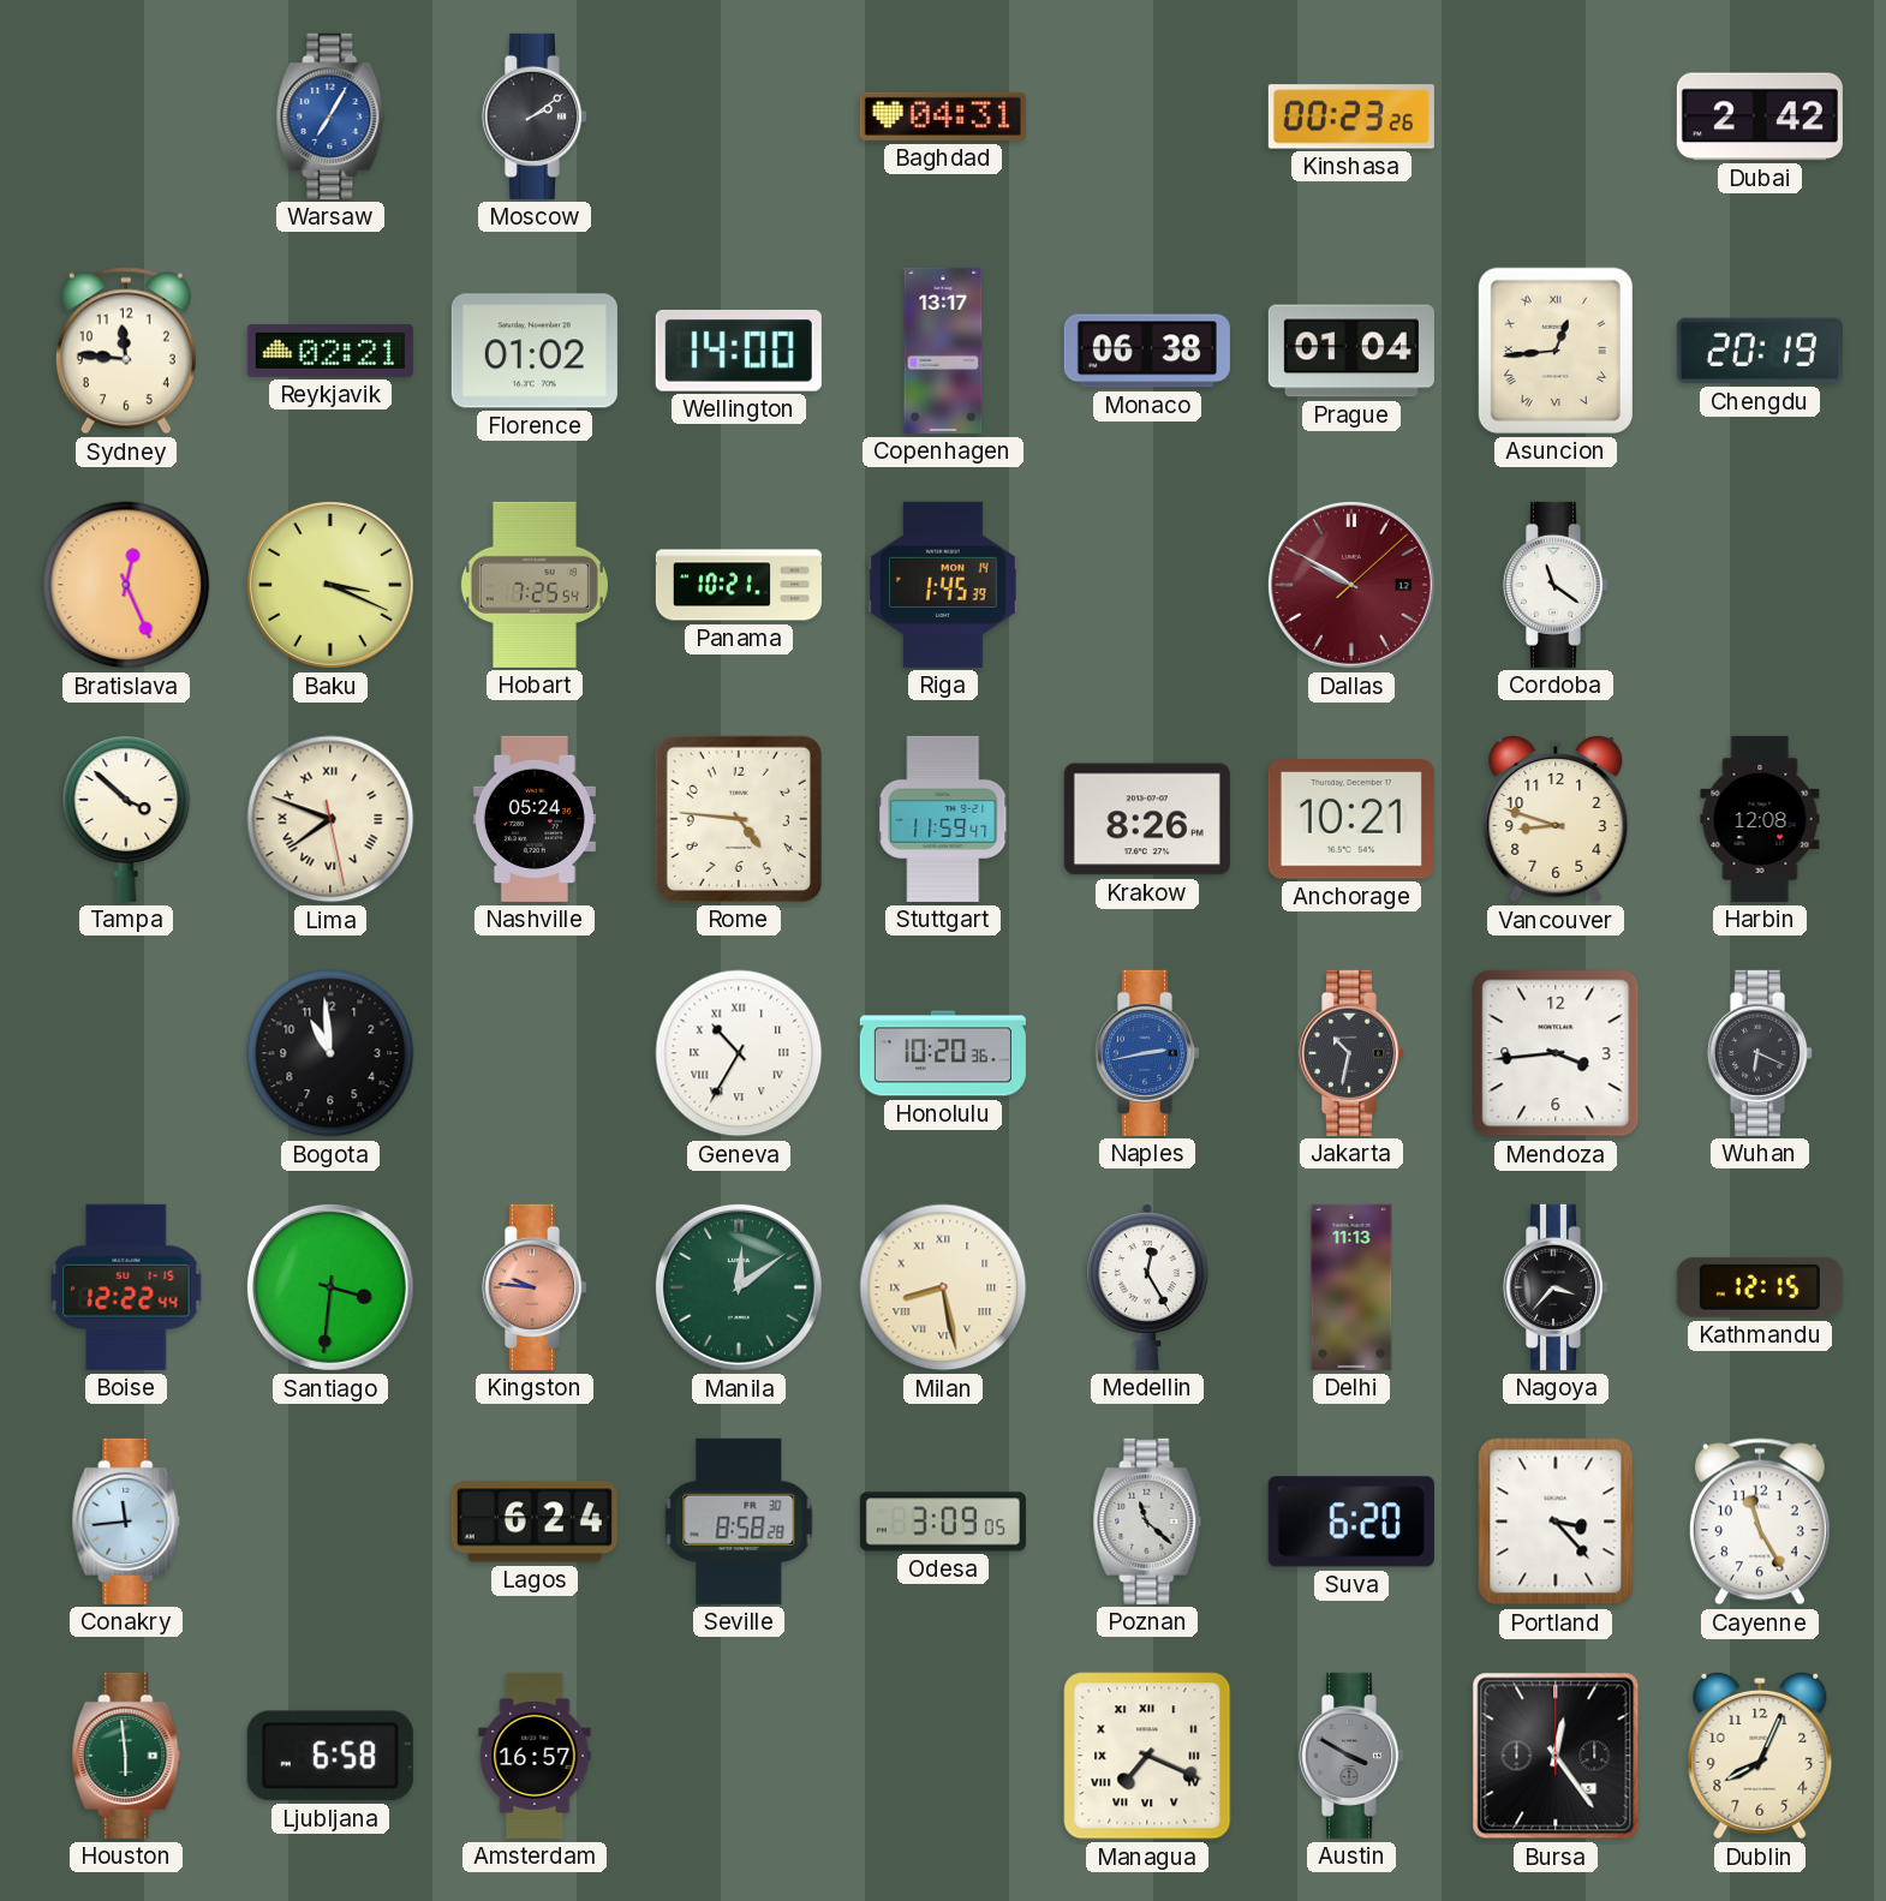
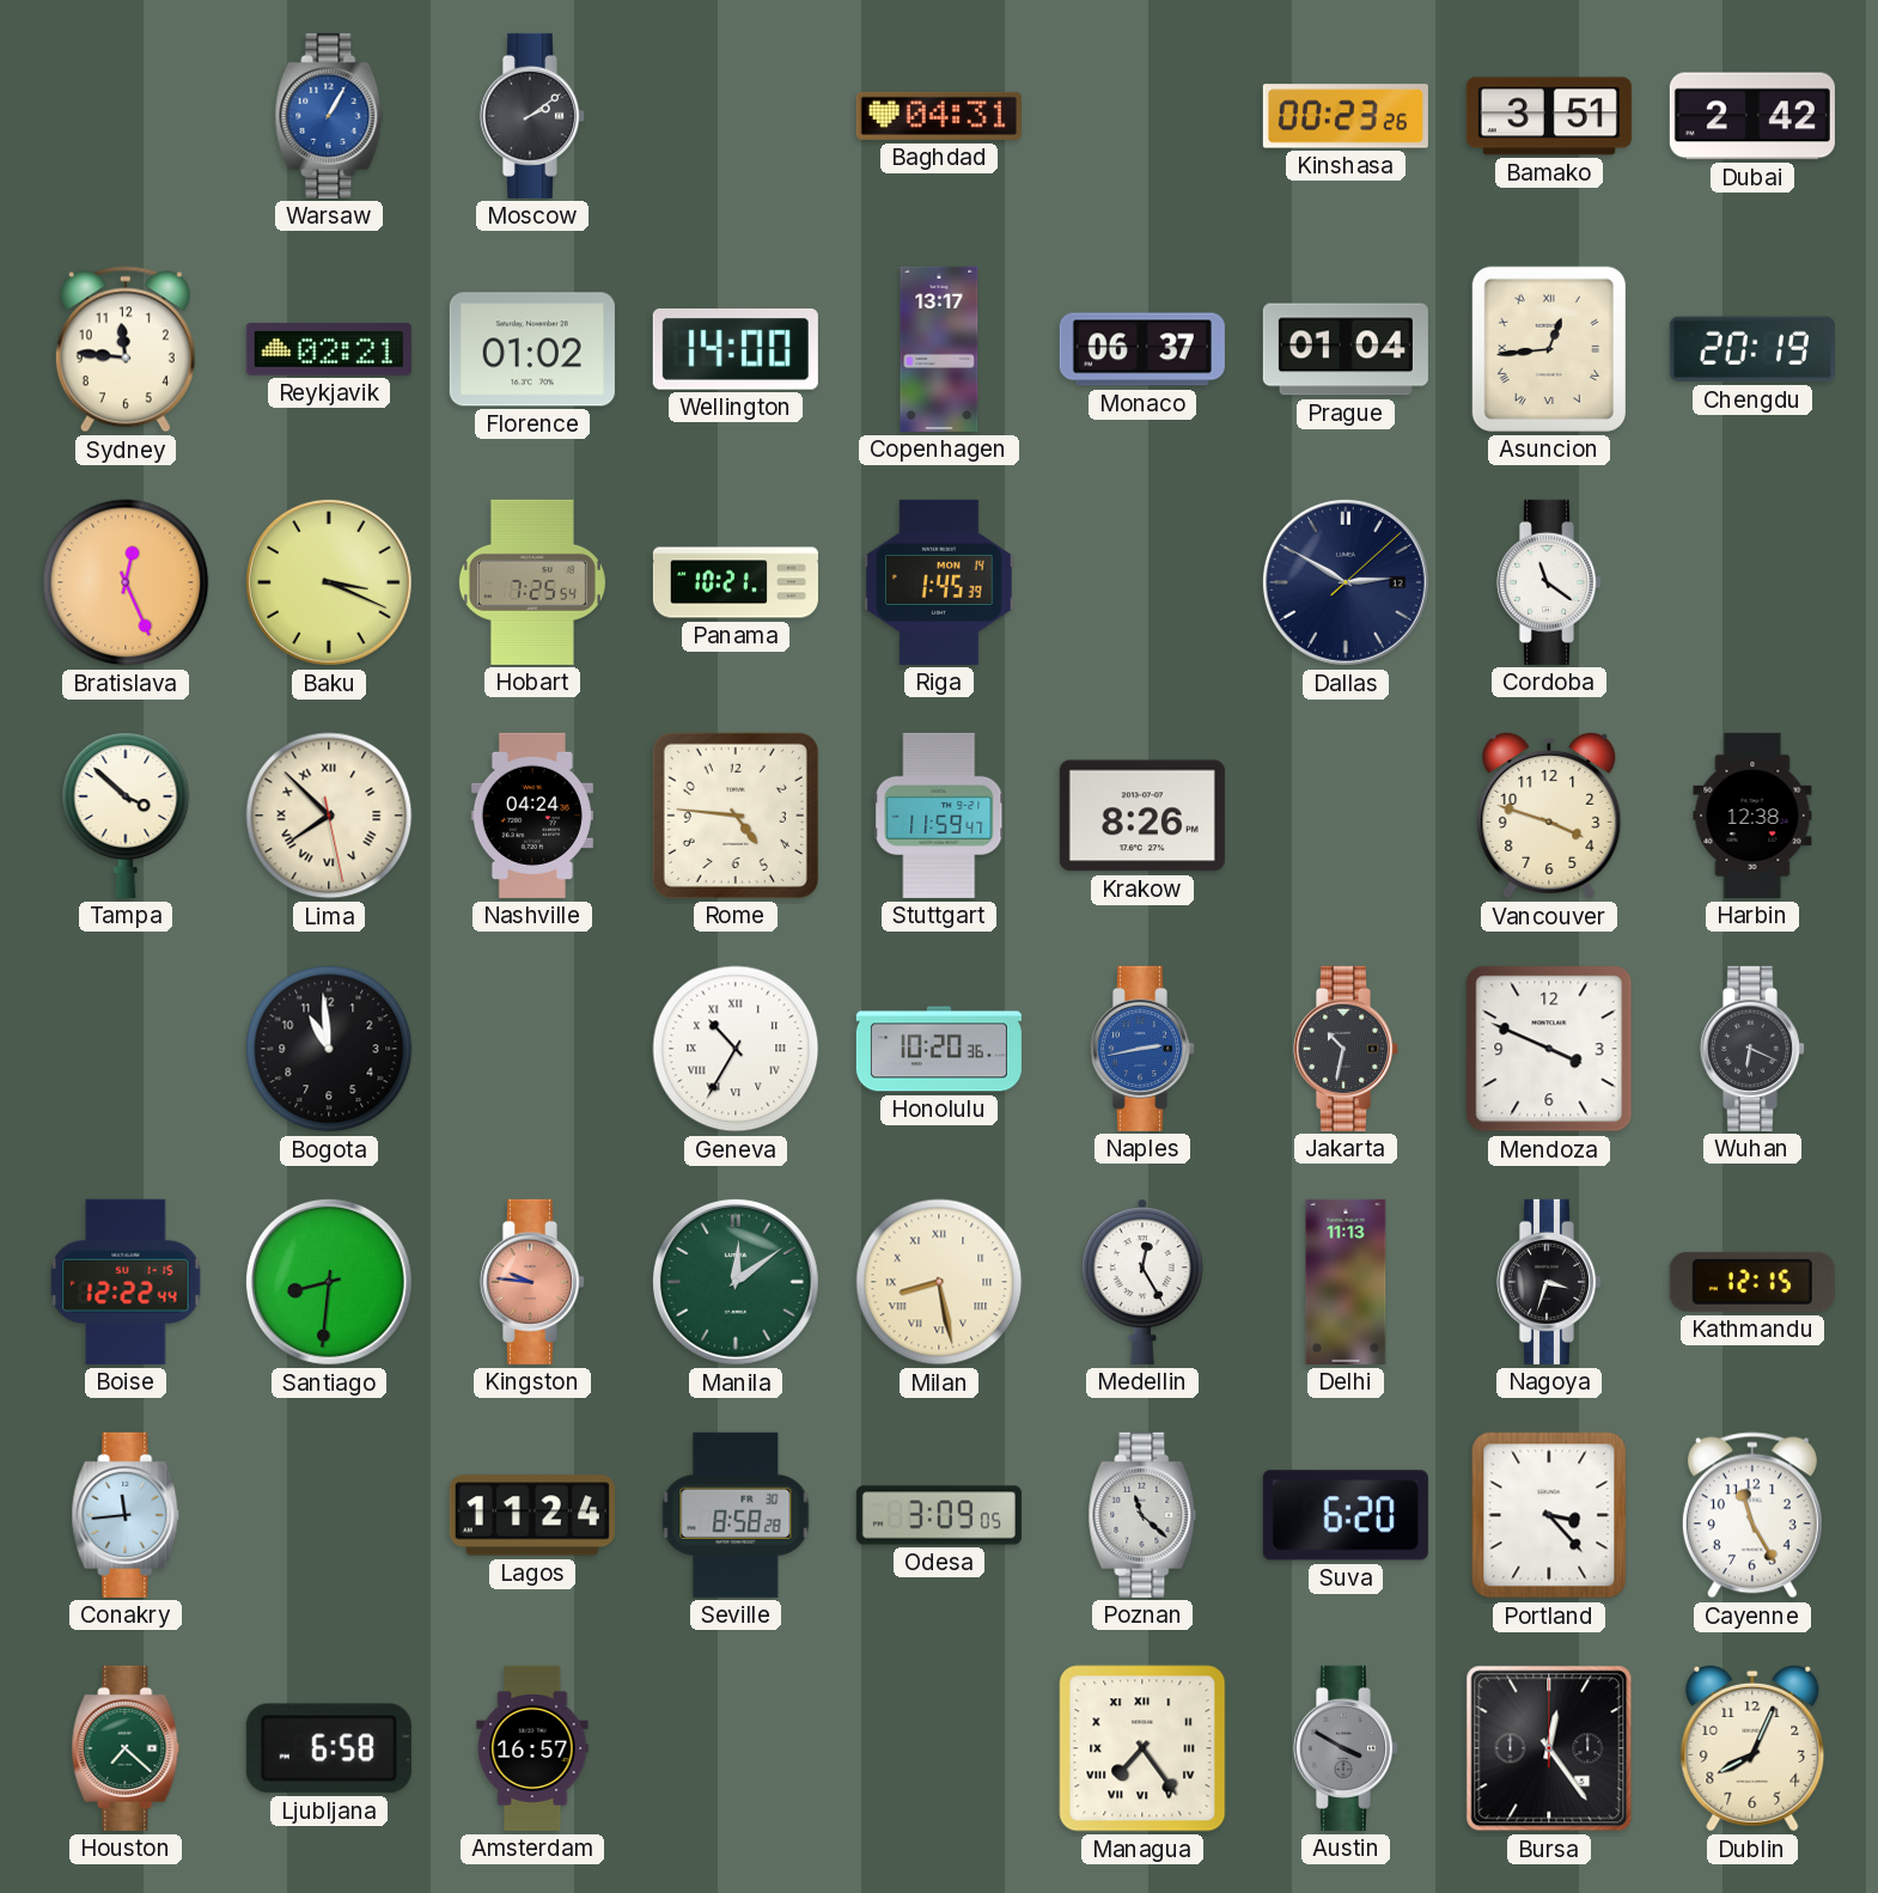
Warsaw: 7:05 -> 1:05
Bamako: none -> 3:51
Monaco: 06:38 -> 06:37
Dallas: 9:50 -> 2:50
Dallas dial: burgundy -> navy
Lima: 7:48 -> 7:52
Nashville: 05:24 -> 04:24
Anchorage: 10:21 -> none
Vancouver: 8:48 -> 3:48
Harbin: 12:08 -> 12:38
Mendoza: 3:44 -> 3:49
Santiago: 3:31 -> 8:31
Nagoya: 3:37 -> 3:33
Lagos: 6:24 -> 11:24
Houston: 5:59 -> 7:22
Managua: 7:19 -> 7:24
